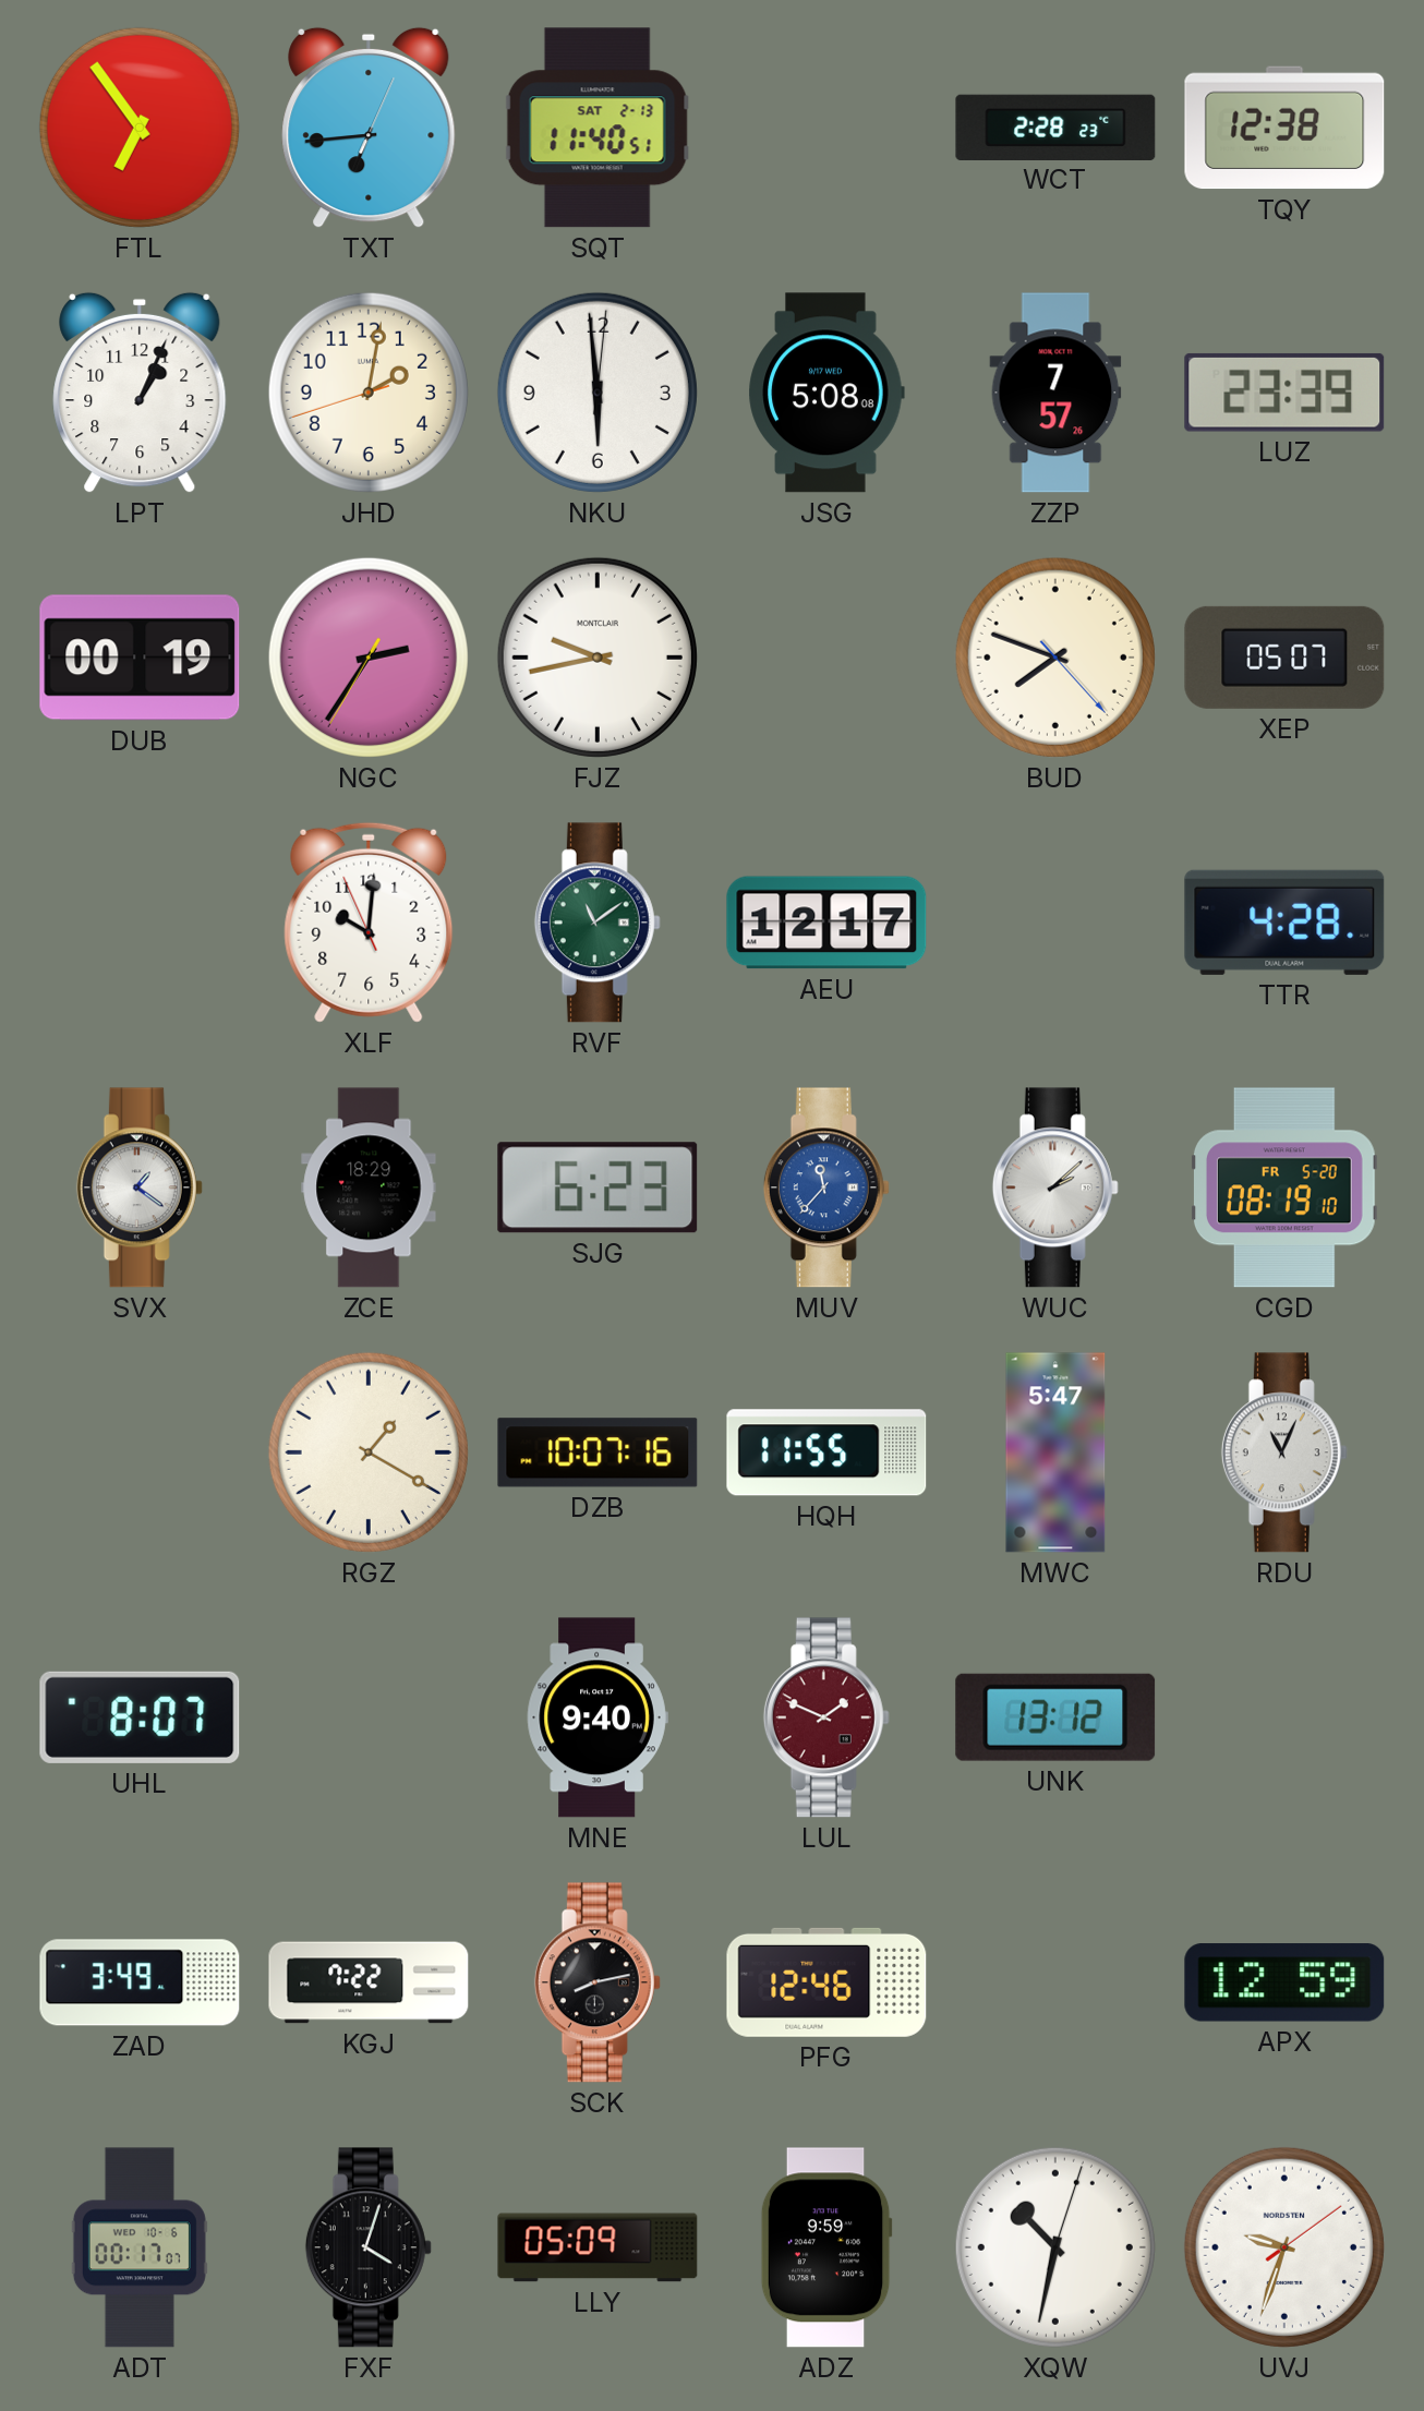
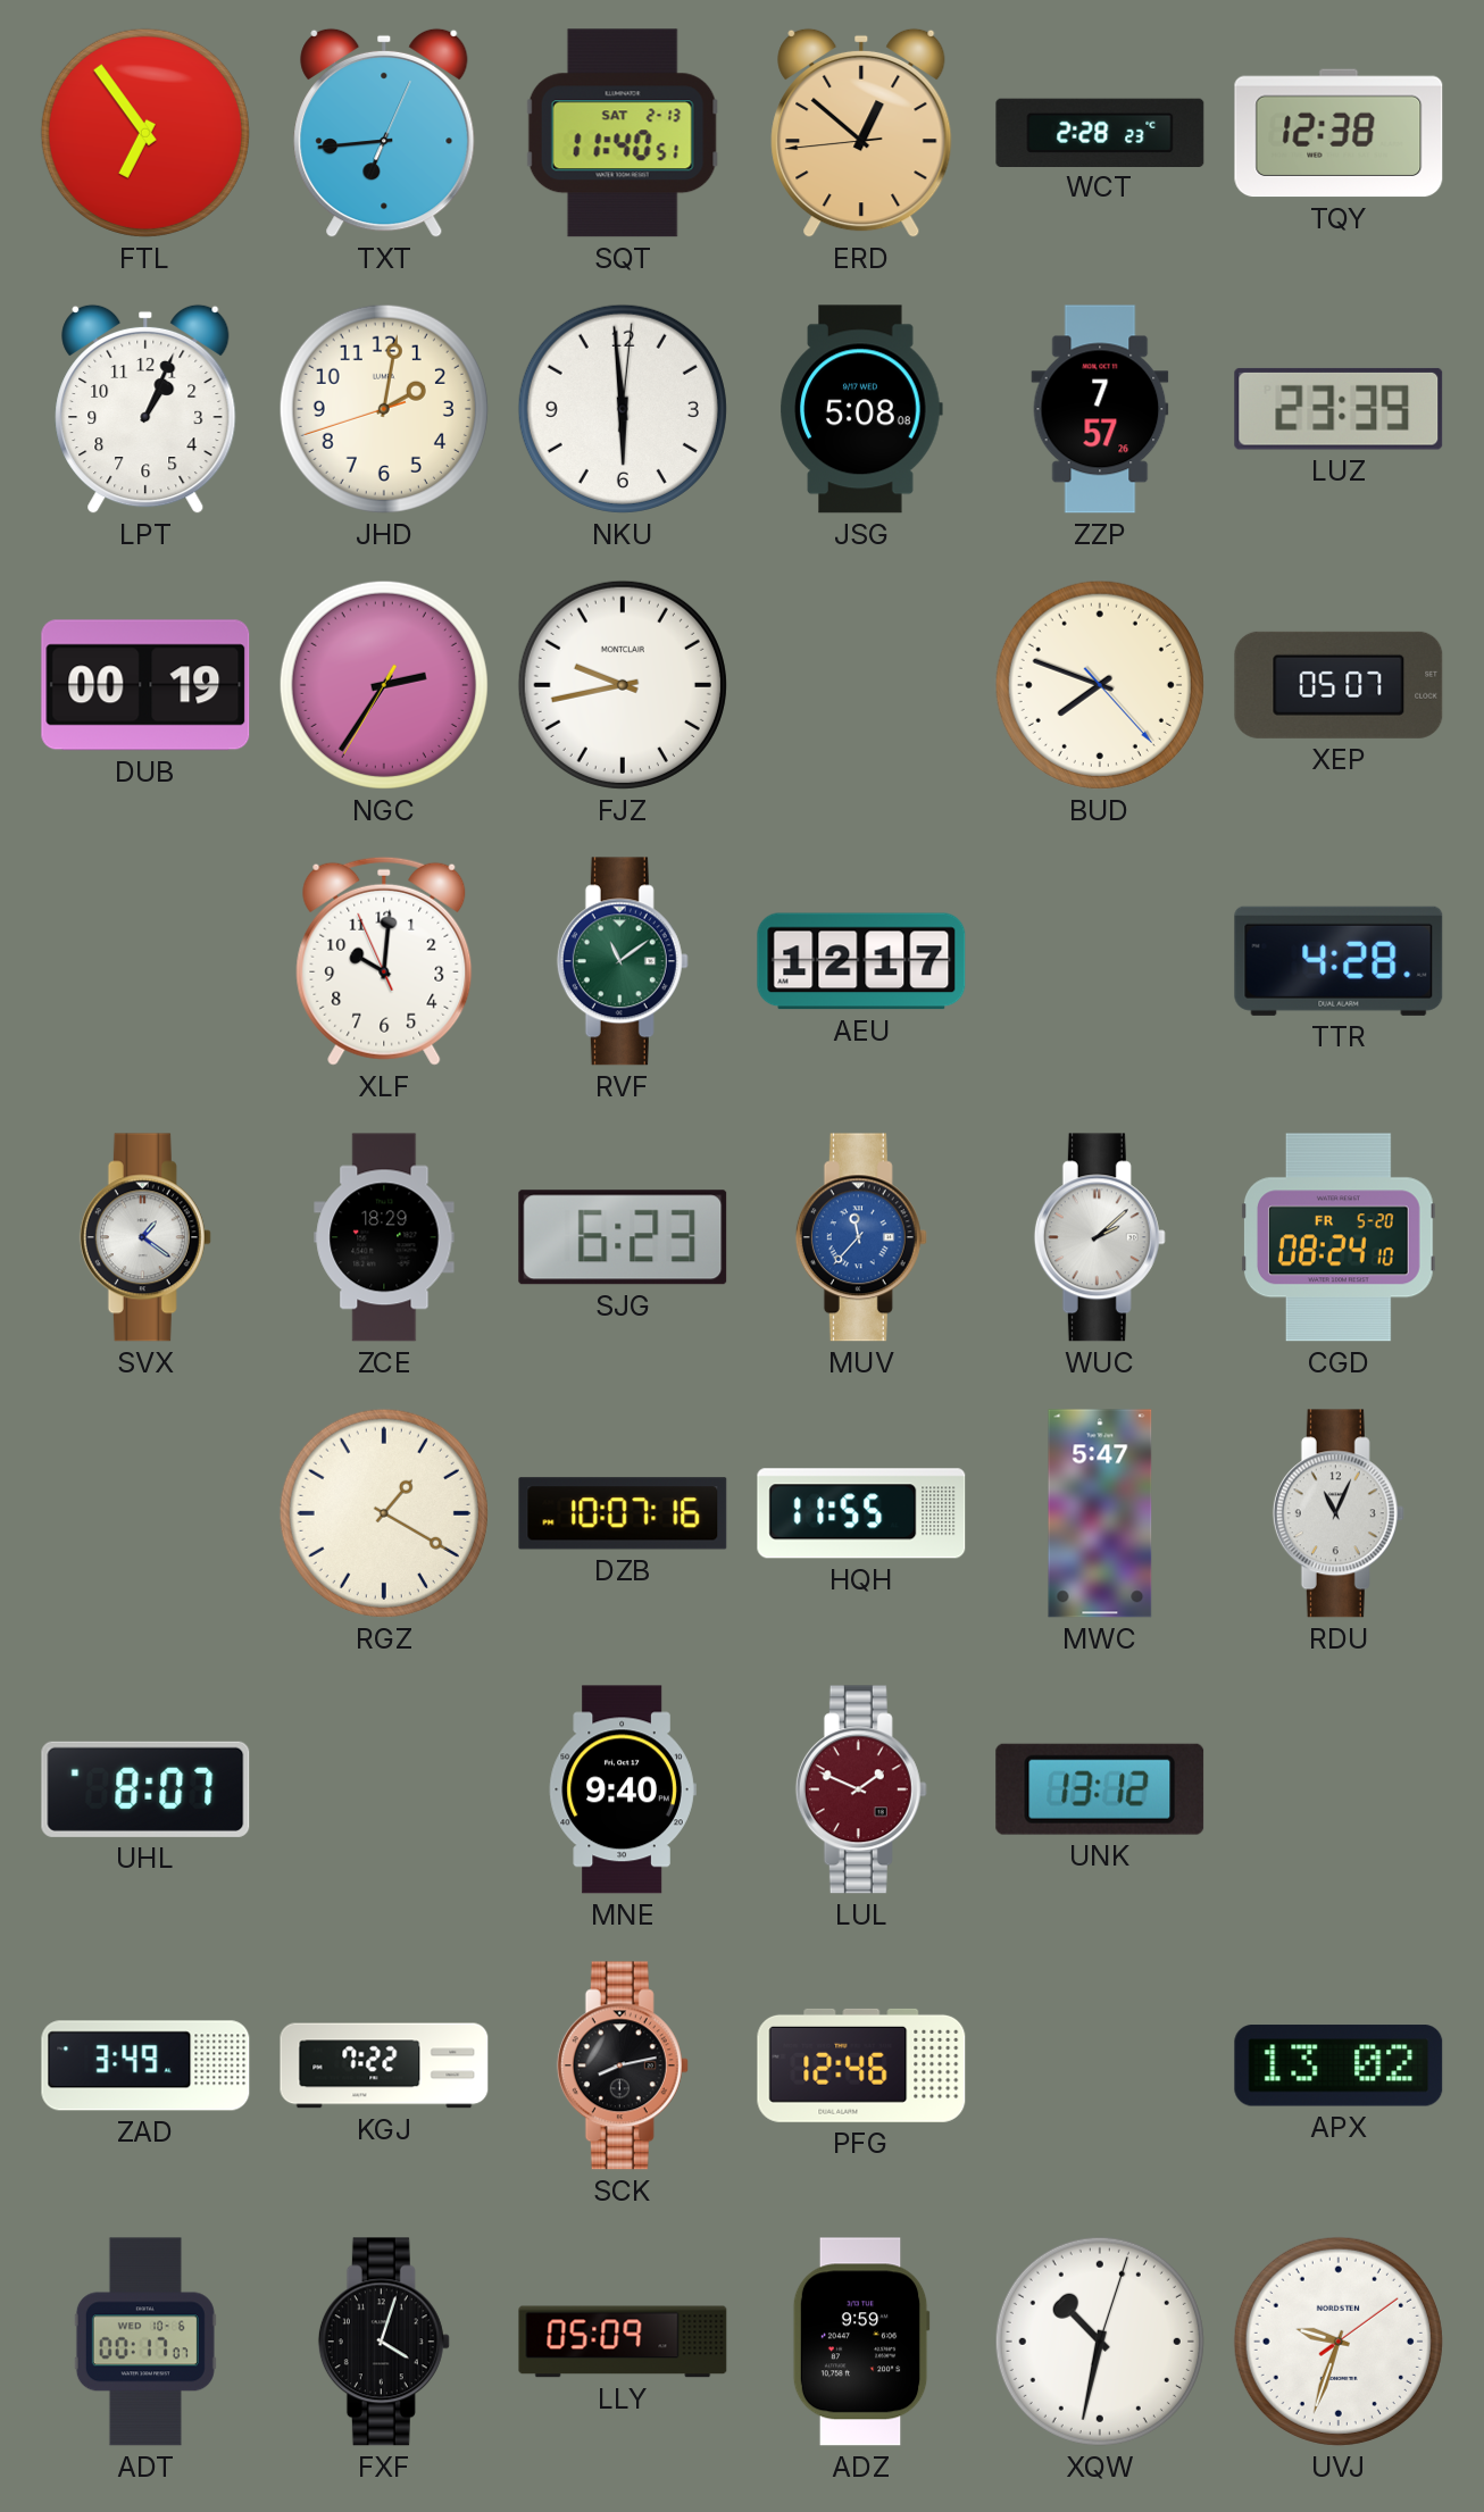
ERD: none -> 12:51
CGD: 08:19 -> 08:24
APX: 12:59 -> 13:02
